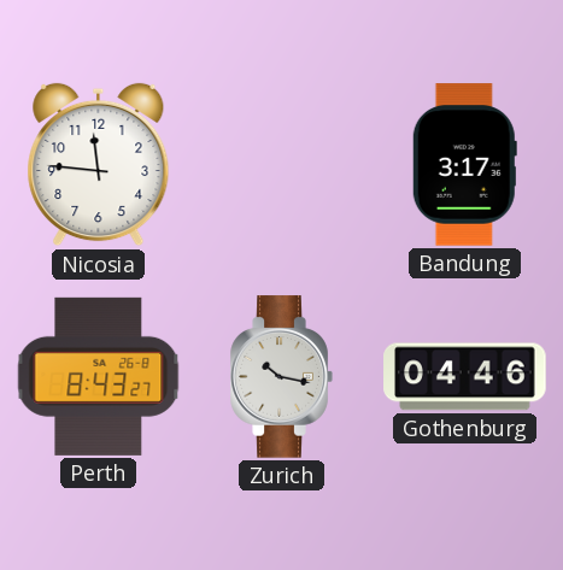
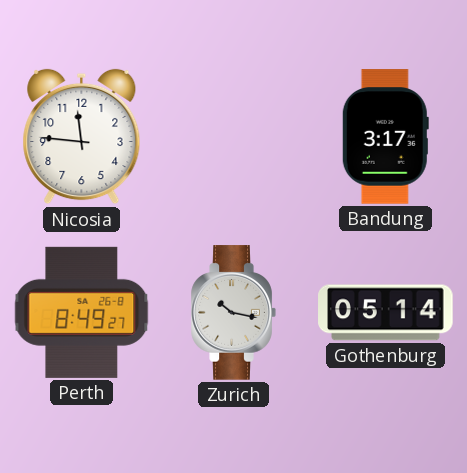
Perth: 8:43 -> 8:49
Gothenburg: 04:46 -> 05:14
